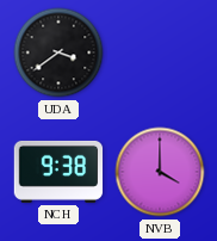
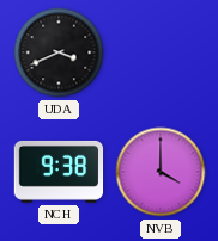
UDA: 3:39 -> 3:41
